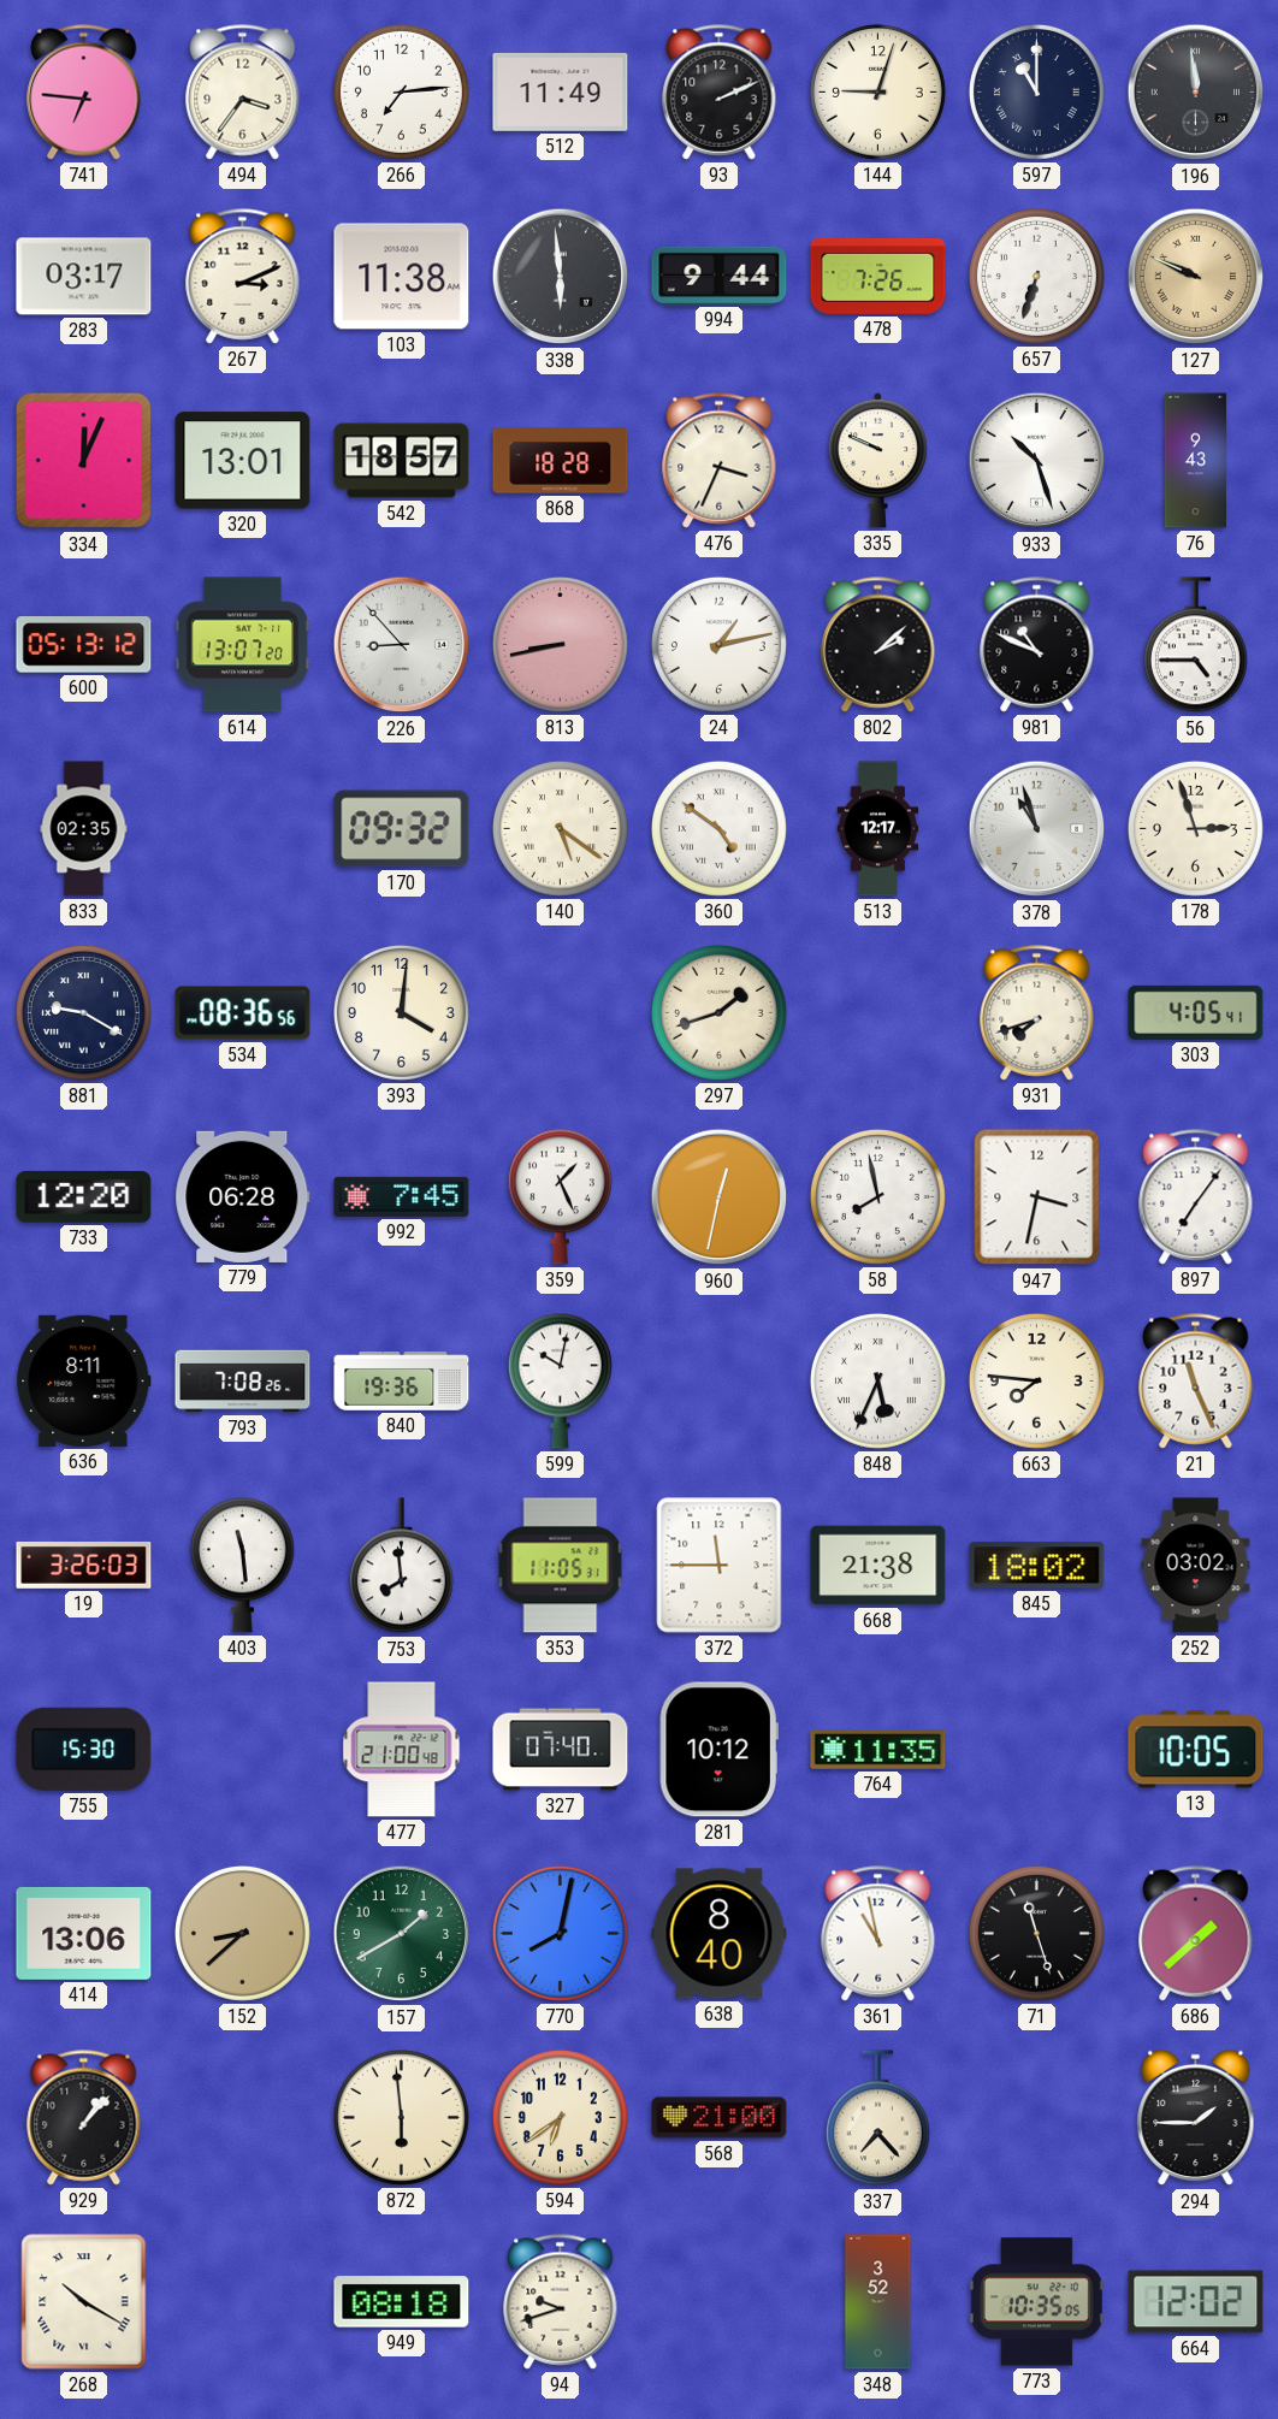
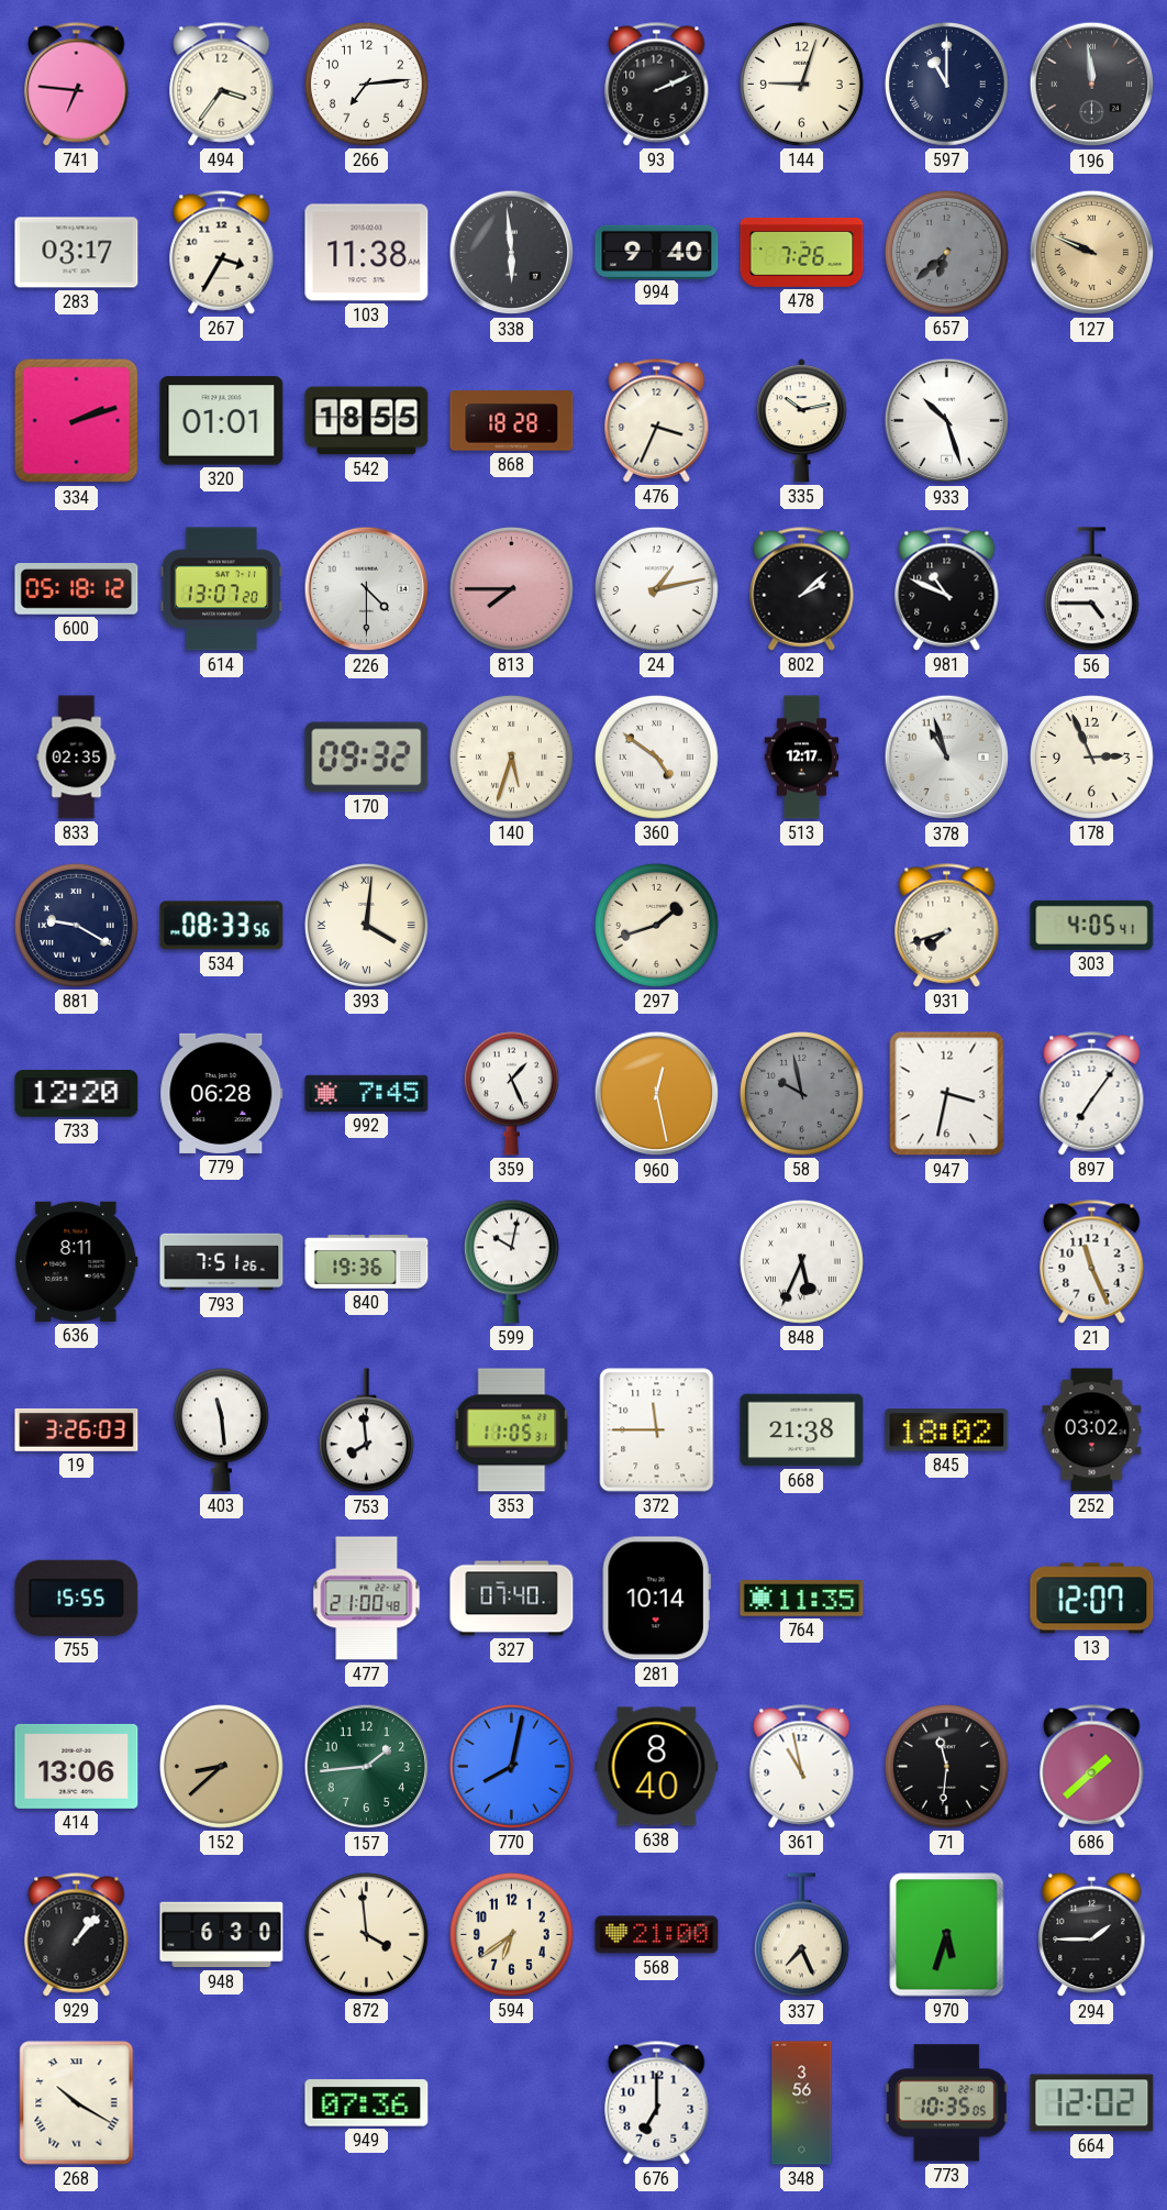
512: 11:49 -> none
267: 3:11 -> 3:35
994: 9:44 -> 9:40
657: 6:33 -> 6:38
657 dial: white -> grey
334: 12:04 -> 2:12
320: 13:01 -> 01:01
542: 18:57 -> 18:55
335: 9:49 -> 10:13
76: 9:43 -> none
600: 05:13 -> 05:18
226: 8:53 -> 4:30
813: 8:43 -> 7:45
140: 5:21 -> 5:33
178: 2:57 -> 2:56
534: 08:36 -> 08:33
393 numerals: Arabic -> Roman
960: 12:32 -> 12:28
58: 7:58 -> 9:58
58 dial: white -> grey
793: 7:08 -> 7:51
663: 7:46 -> none
755: 15:30 -> 15:55
281: 10:12 -> 10:14
13: 10:05 -> 12:07
157: 1:40 -> 1:44
71: 11:27 -> 11:31
948: none -> 6:30
872: 5:59 -> 3:59
337: 7:23 -> 7:26
970: none -> 5:33
949: 08:18 -> 07:36
94: 9:42 -> none
676: none -> 7:00
348: 3:52 -> 3:56
